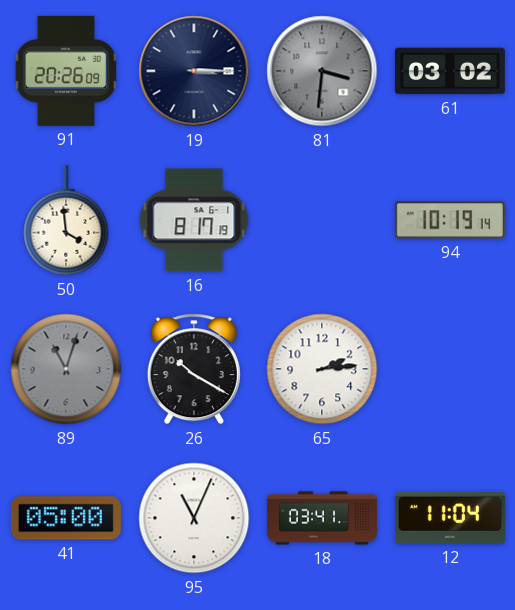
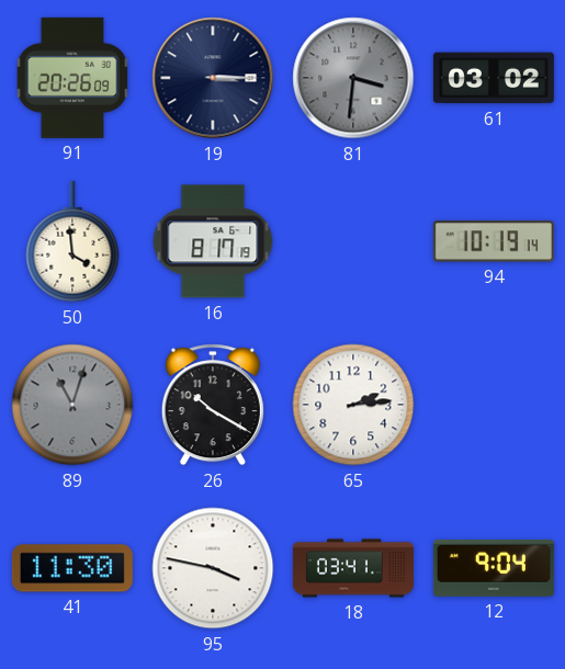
41: 05:00 -> 11:30
95: 11:04 -> 3:47
12: 11:04 -> 9:04
